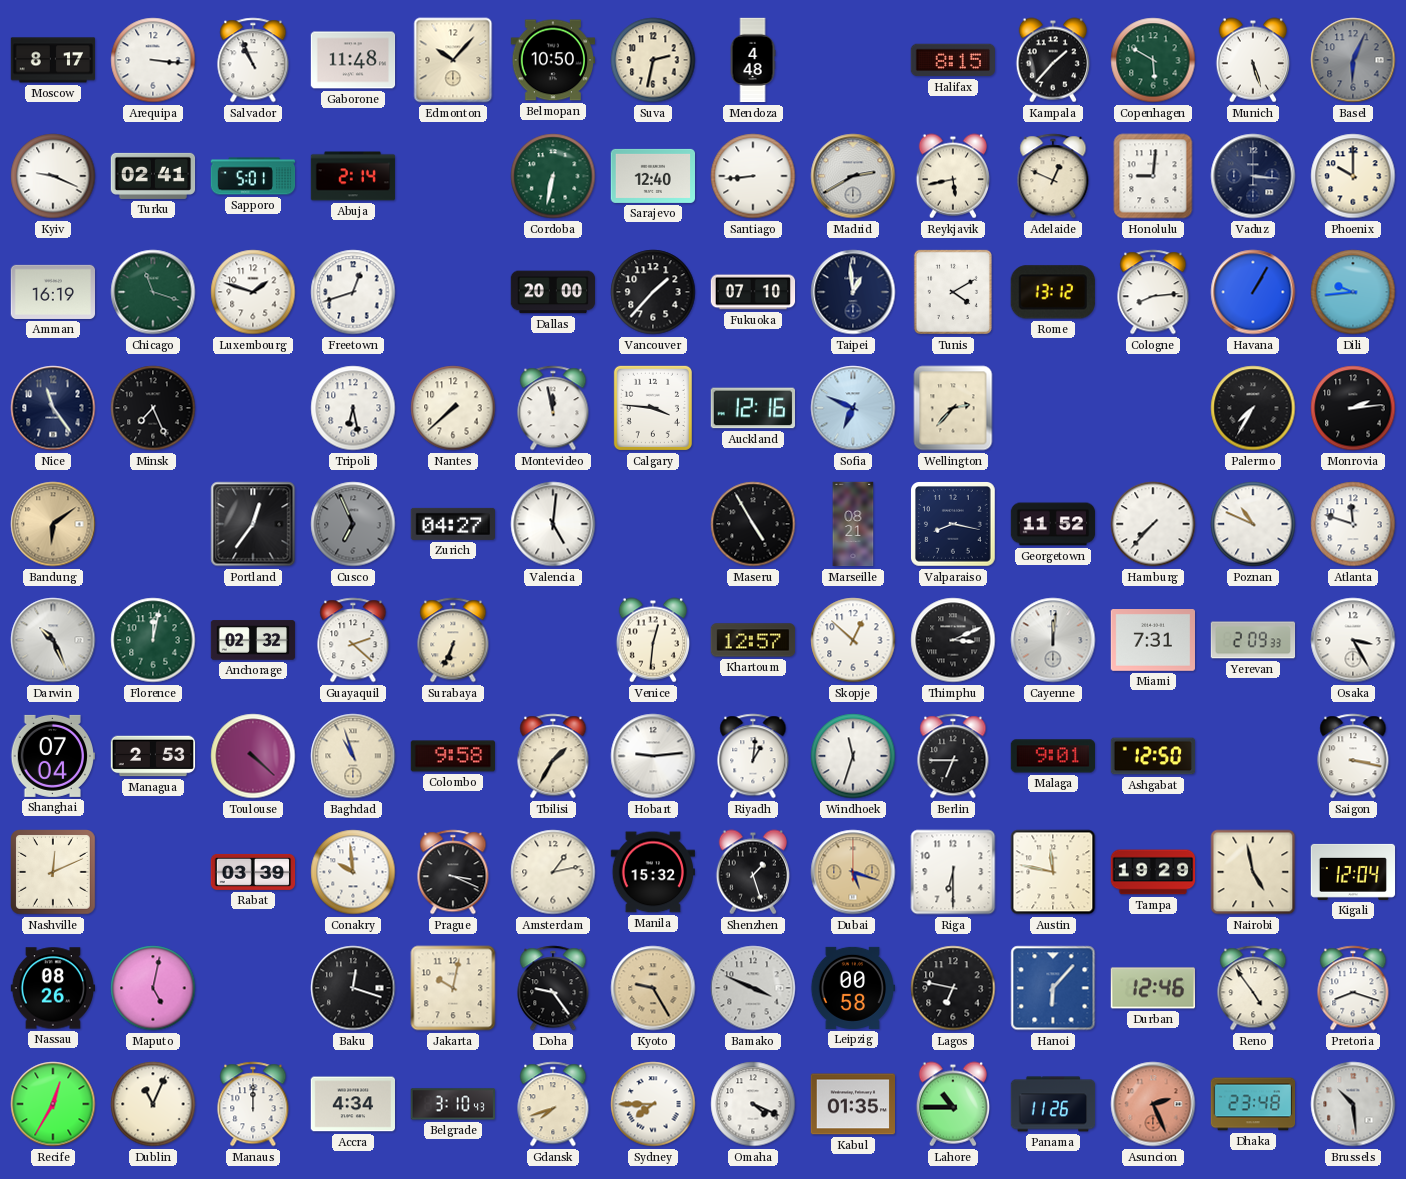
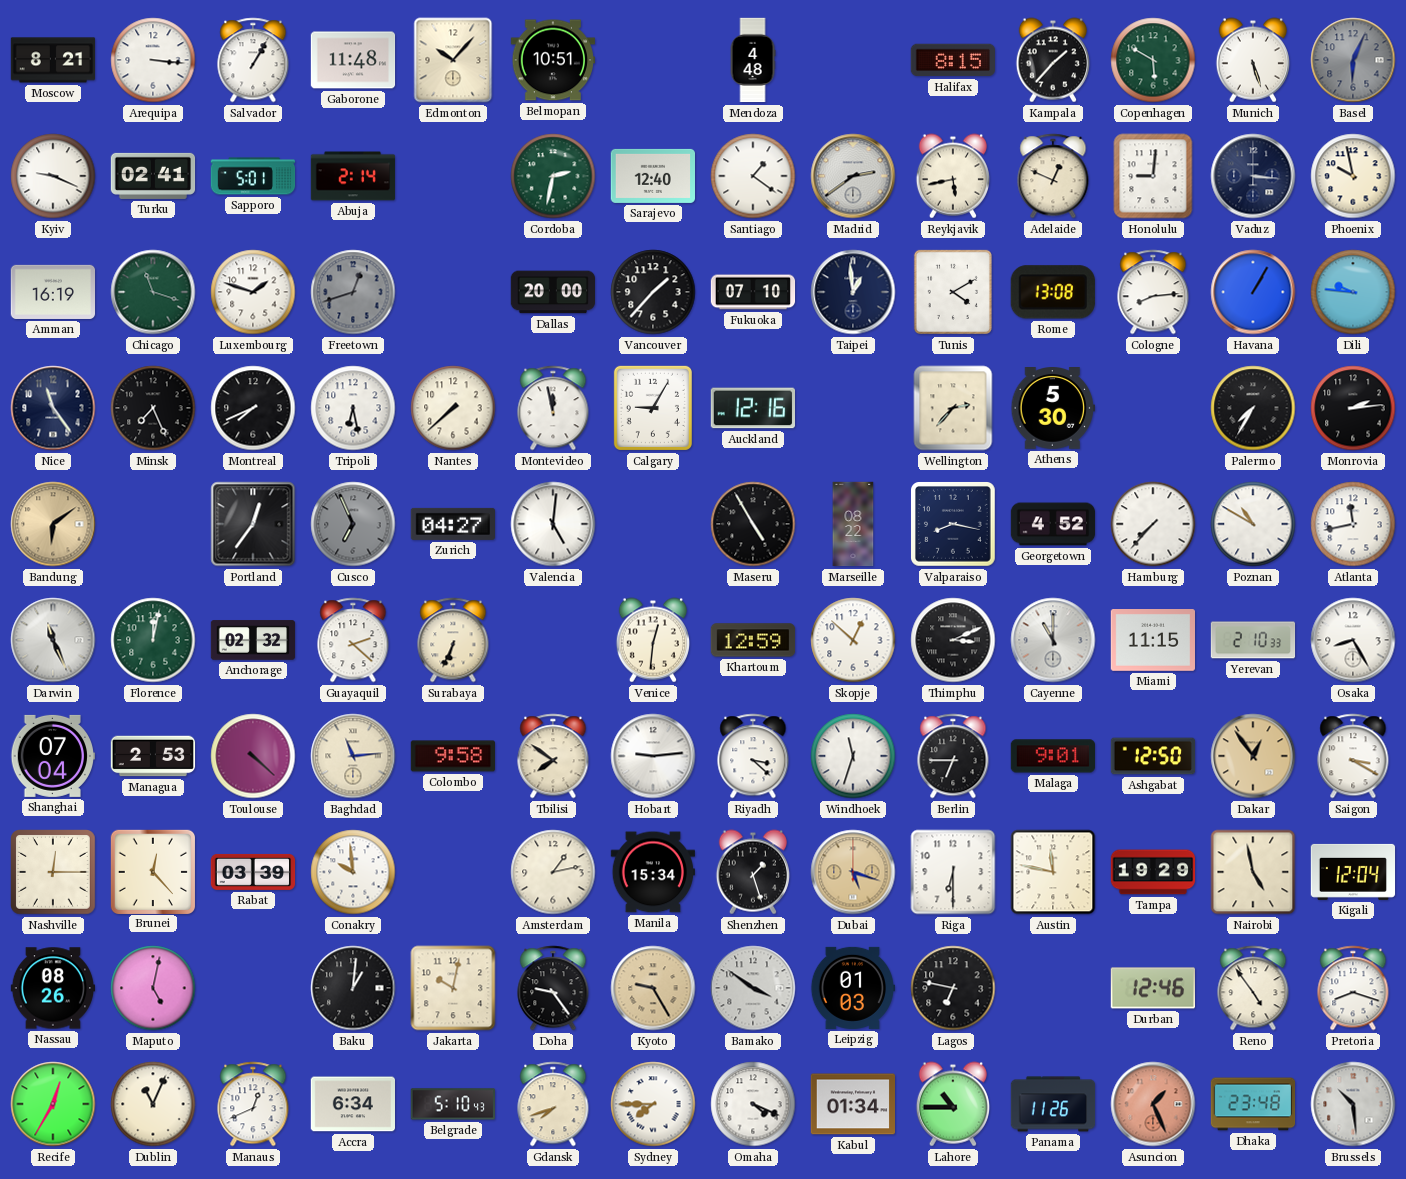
Moscow: 8:17 -> 8:21
Salvador: 10:56 -> 1:05
Belmopan: 10:50 -> 10:51
Suva: 2:32 -> none
Cordoba: 6:32 -> 2:32
Santiago: 8:44 -> 1:21
Madrid: 2:40 -> 2:39
Phoenix: 10:00 -> 9:58
Freetown dial: white -> grey
Rome: 13:12 -> 13:08
Dili: 9:44 -> 9:46
Montreal: none -> 7:41
Calgary: 3:46 -> 9:05
Sofia: 6:49 -> none
Athens: none -> 5:30
Marseille: 08:21 -> 08:22
Georgetown: 11:52 -> 4:52
Poznan: 10:49 -> 10:50
Atlanta: 11:48 -> 11:43
Darwin: 10:26 -> 11:26
Khartoum: 12:57 -> 12:59
Cayenne: 12:01 -> 11:00
Miami: 7:31 -> 11:15
Yerevan: 2:09 -> 2:10
Osaka: 3:25 -> 8:25
Baghdad: 10:57 -> 11:14
Tbilisi: 1:35 -> 7:51
Riyadh: 1:01 -> 3:22
Dakar: none -> 12:54
Saigon: 3:17 -> 3:20
Nashville: 12:11 -> 12:15
Brunei: none -> 12:23
Prague: 3:19 -> none
Manila: 15:32 -> 15:34
Baku: 12:18 -> 1:01
Bamako: 3:49 -> 3:51
Leipzig: 00:58 -> 01:03
Hanoi: 6:07 -> none
Manaus: 12:00 -> 12:41
Accra: 4:34 -> 6:34
Belgrade: 3:10 -> 5:10
Kabul: 01:35 -> 01:34
Asuncion: 2:26 -> 1:26
